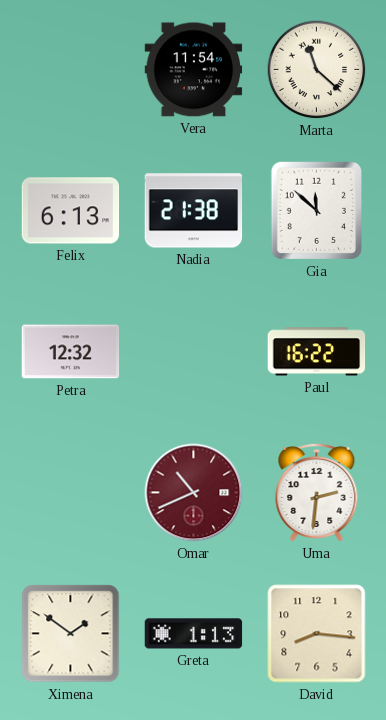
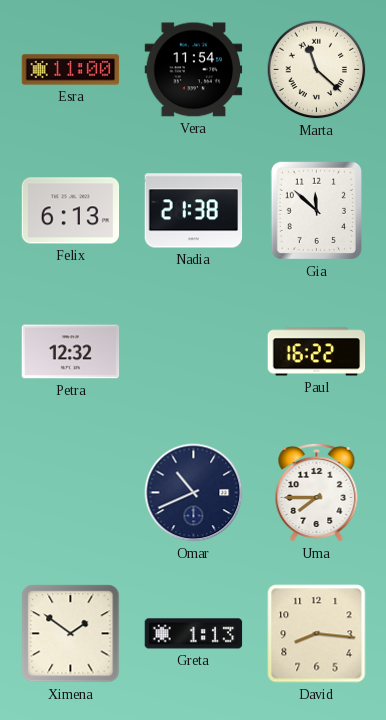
Esra: none -> 11:00
Omar dial: burgundy -> navy
Uma: 2:31 -> 7:45
